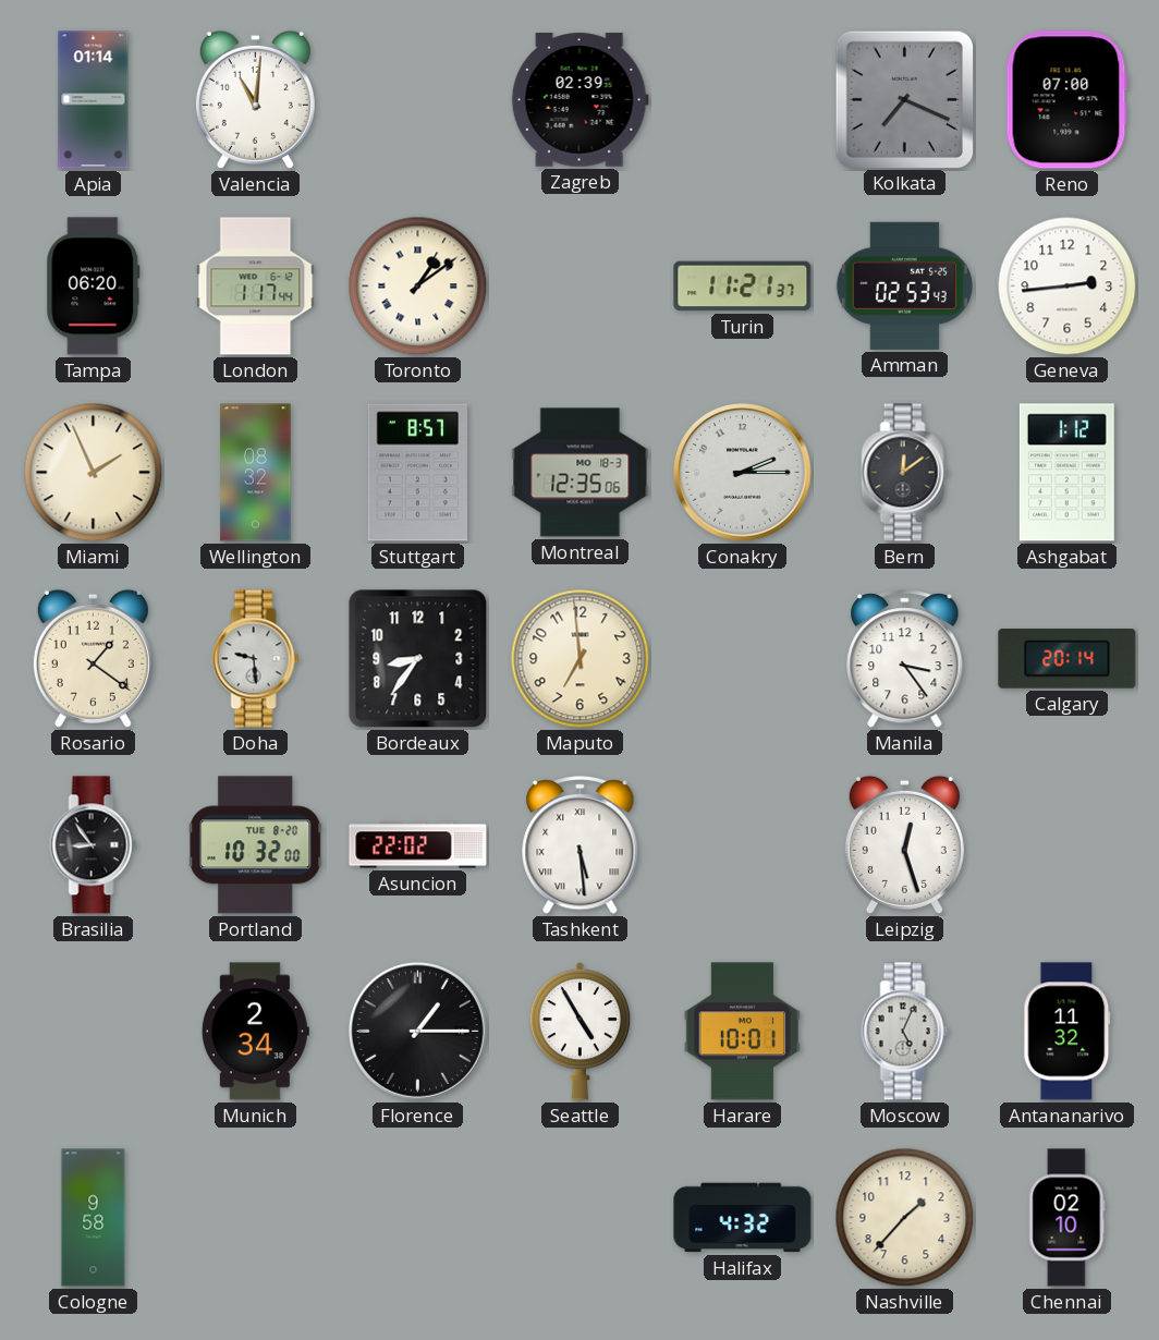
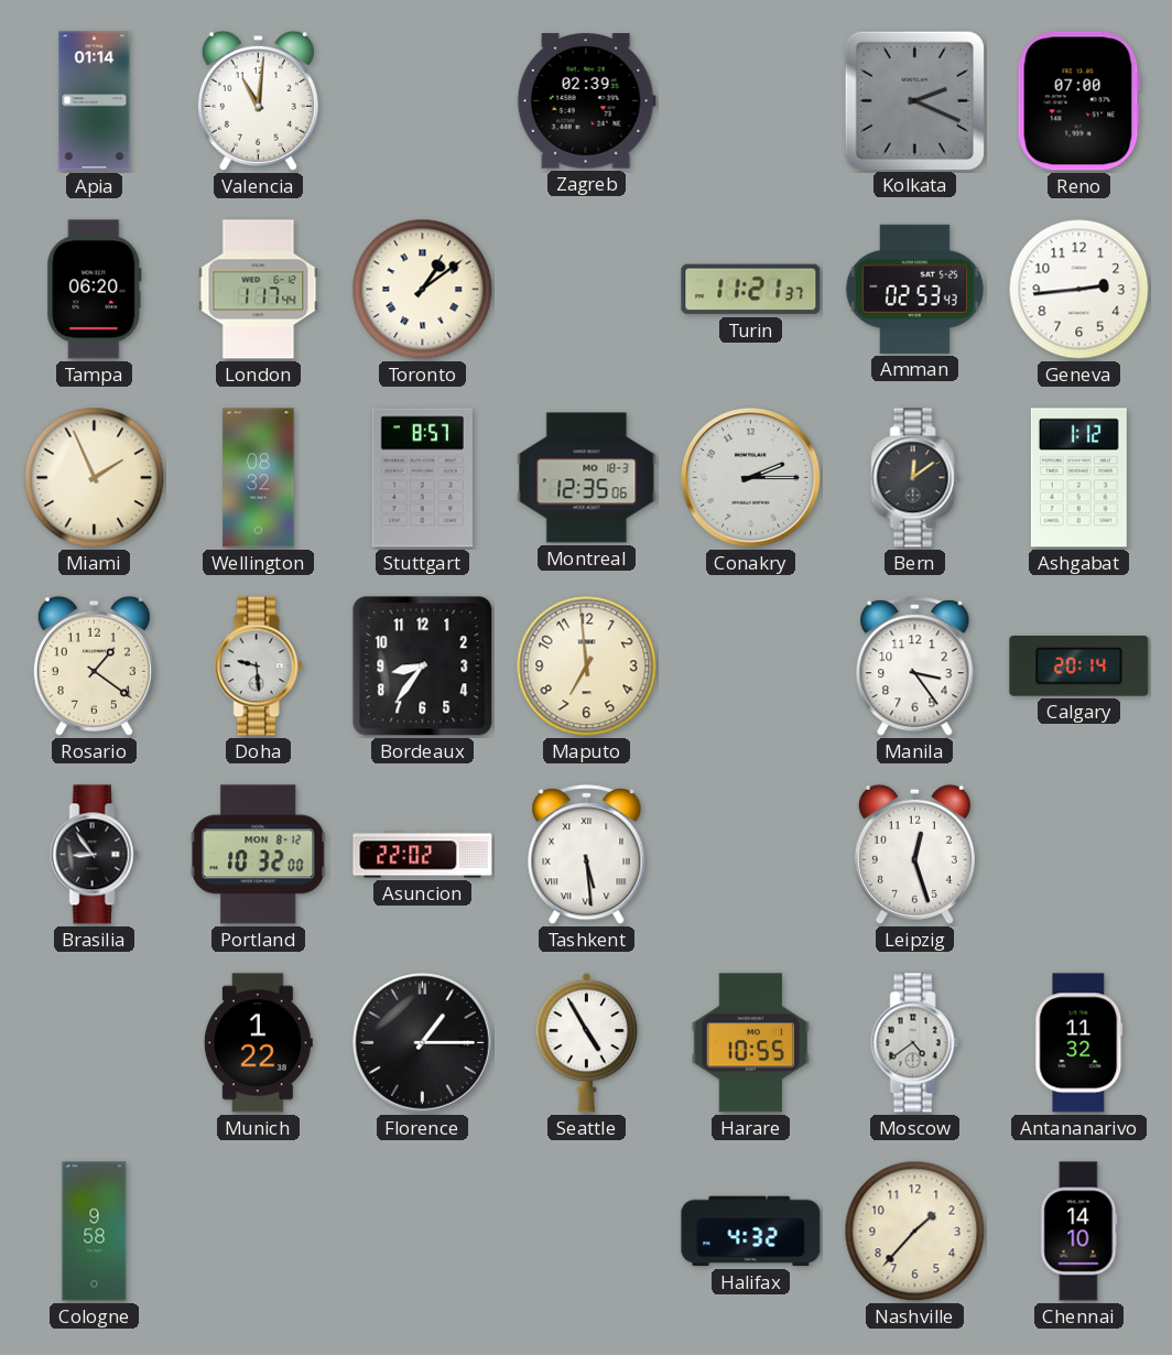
Kolkata: 7:19 -> 2:19
Portland date: TUE 8-20 -> MON 8-12
Munich: 2:34 -> 1:22
Harare: 10:01 -> 10:55
Moscow: 5:04 -> 4:39
Chennai: 02:10 -> 14:10
